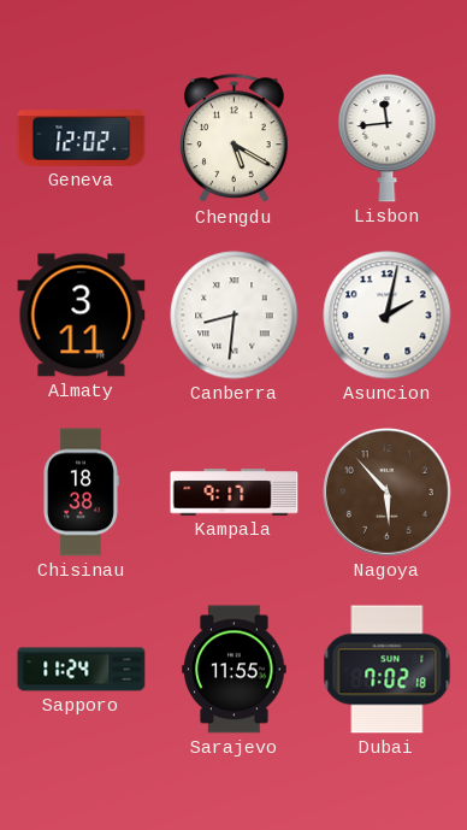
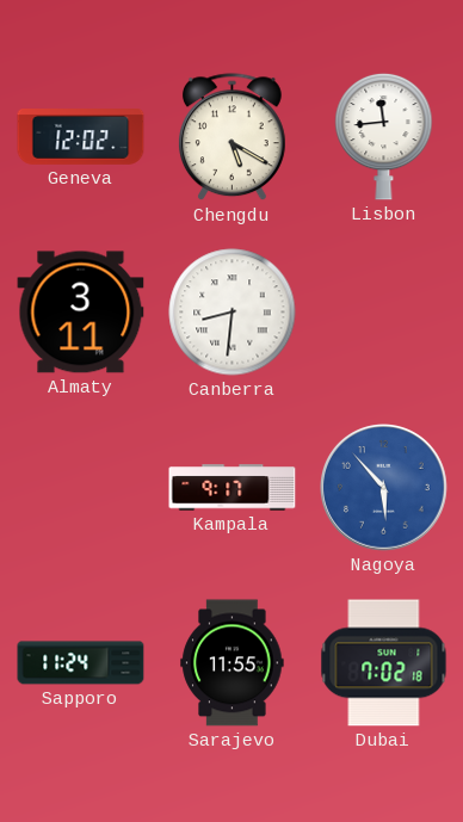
Asuncion: 2:02 -> none
Chisinau: 18:38 -> none
Nagoya dial: brown -> blue
